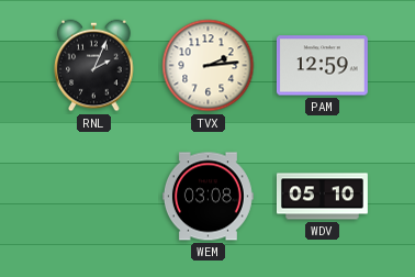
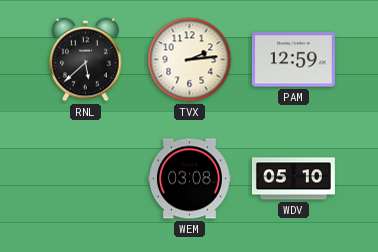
RNL: 2:04 -> 5:38
